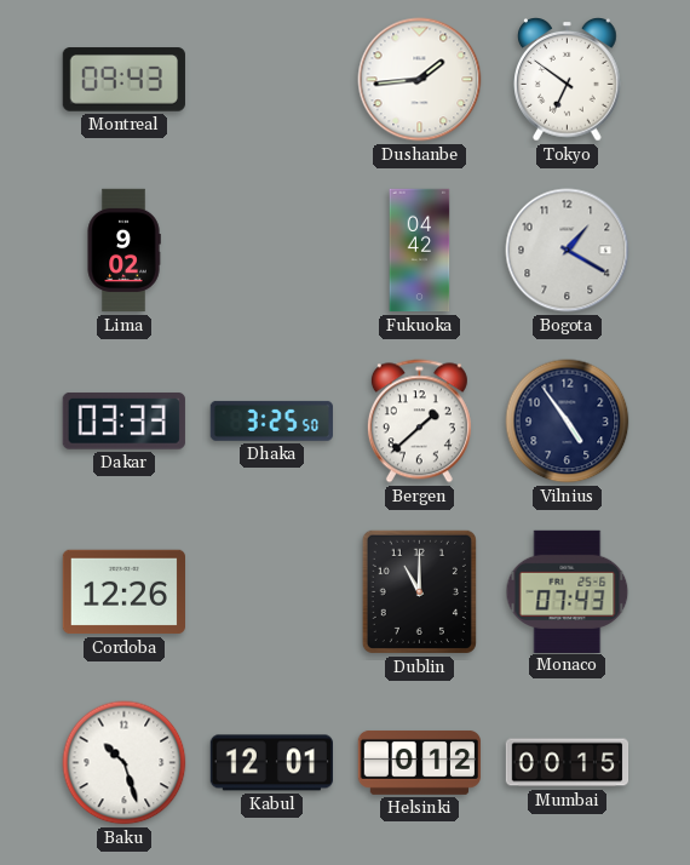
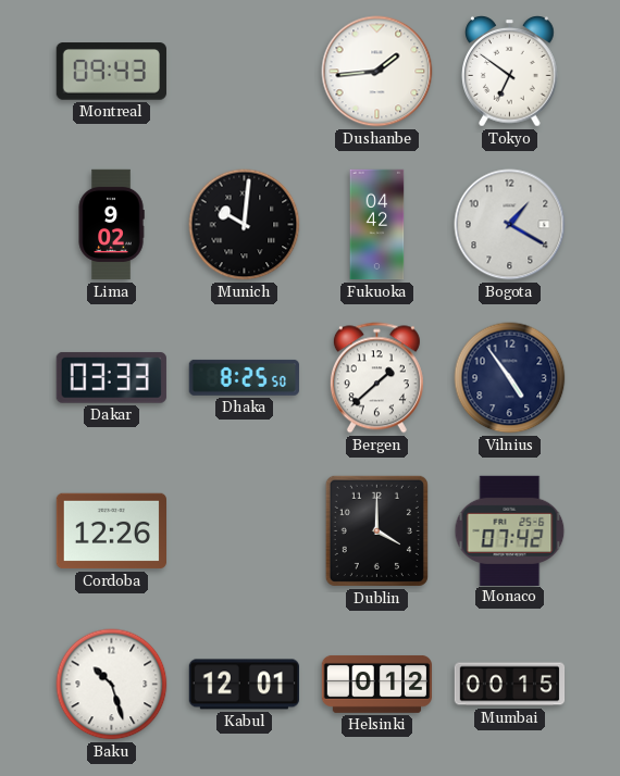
Munich: none -> 10:01
Dhaka: 3:25 -> 8:25
Dublin: 11:00 -> 4:00
Monaco: 07:43 -> 07:42
